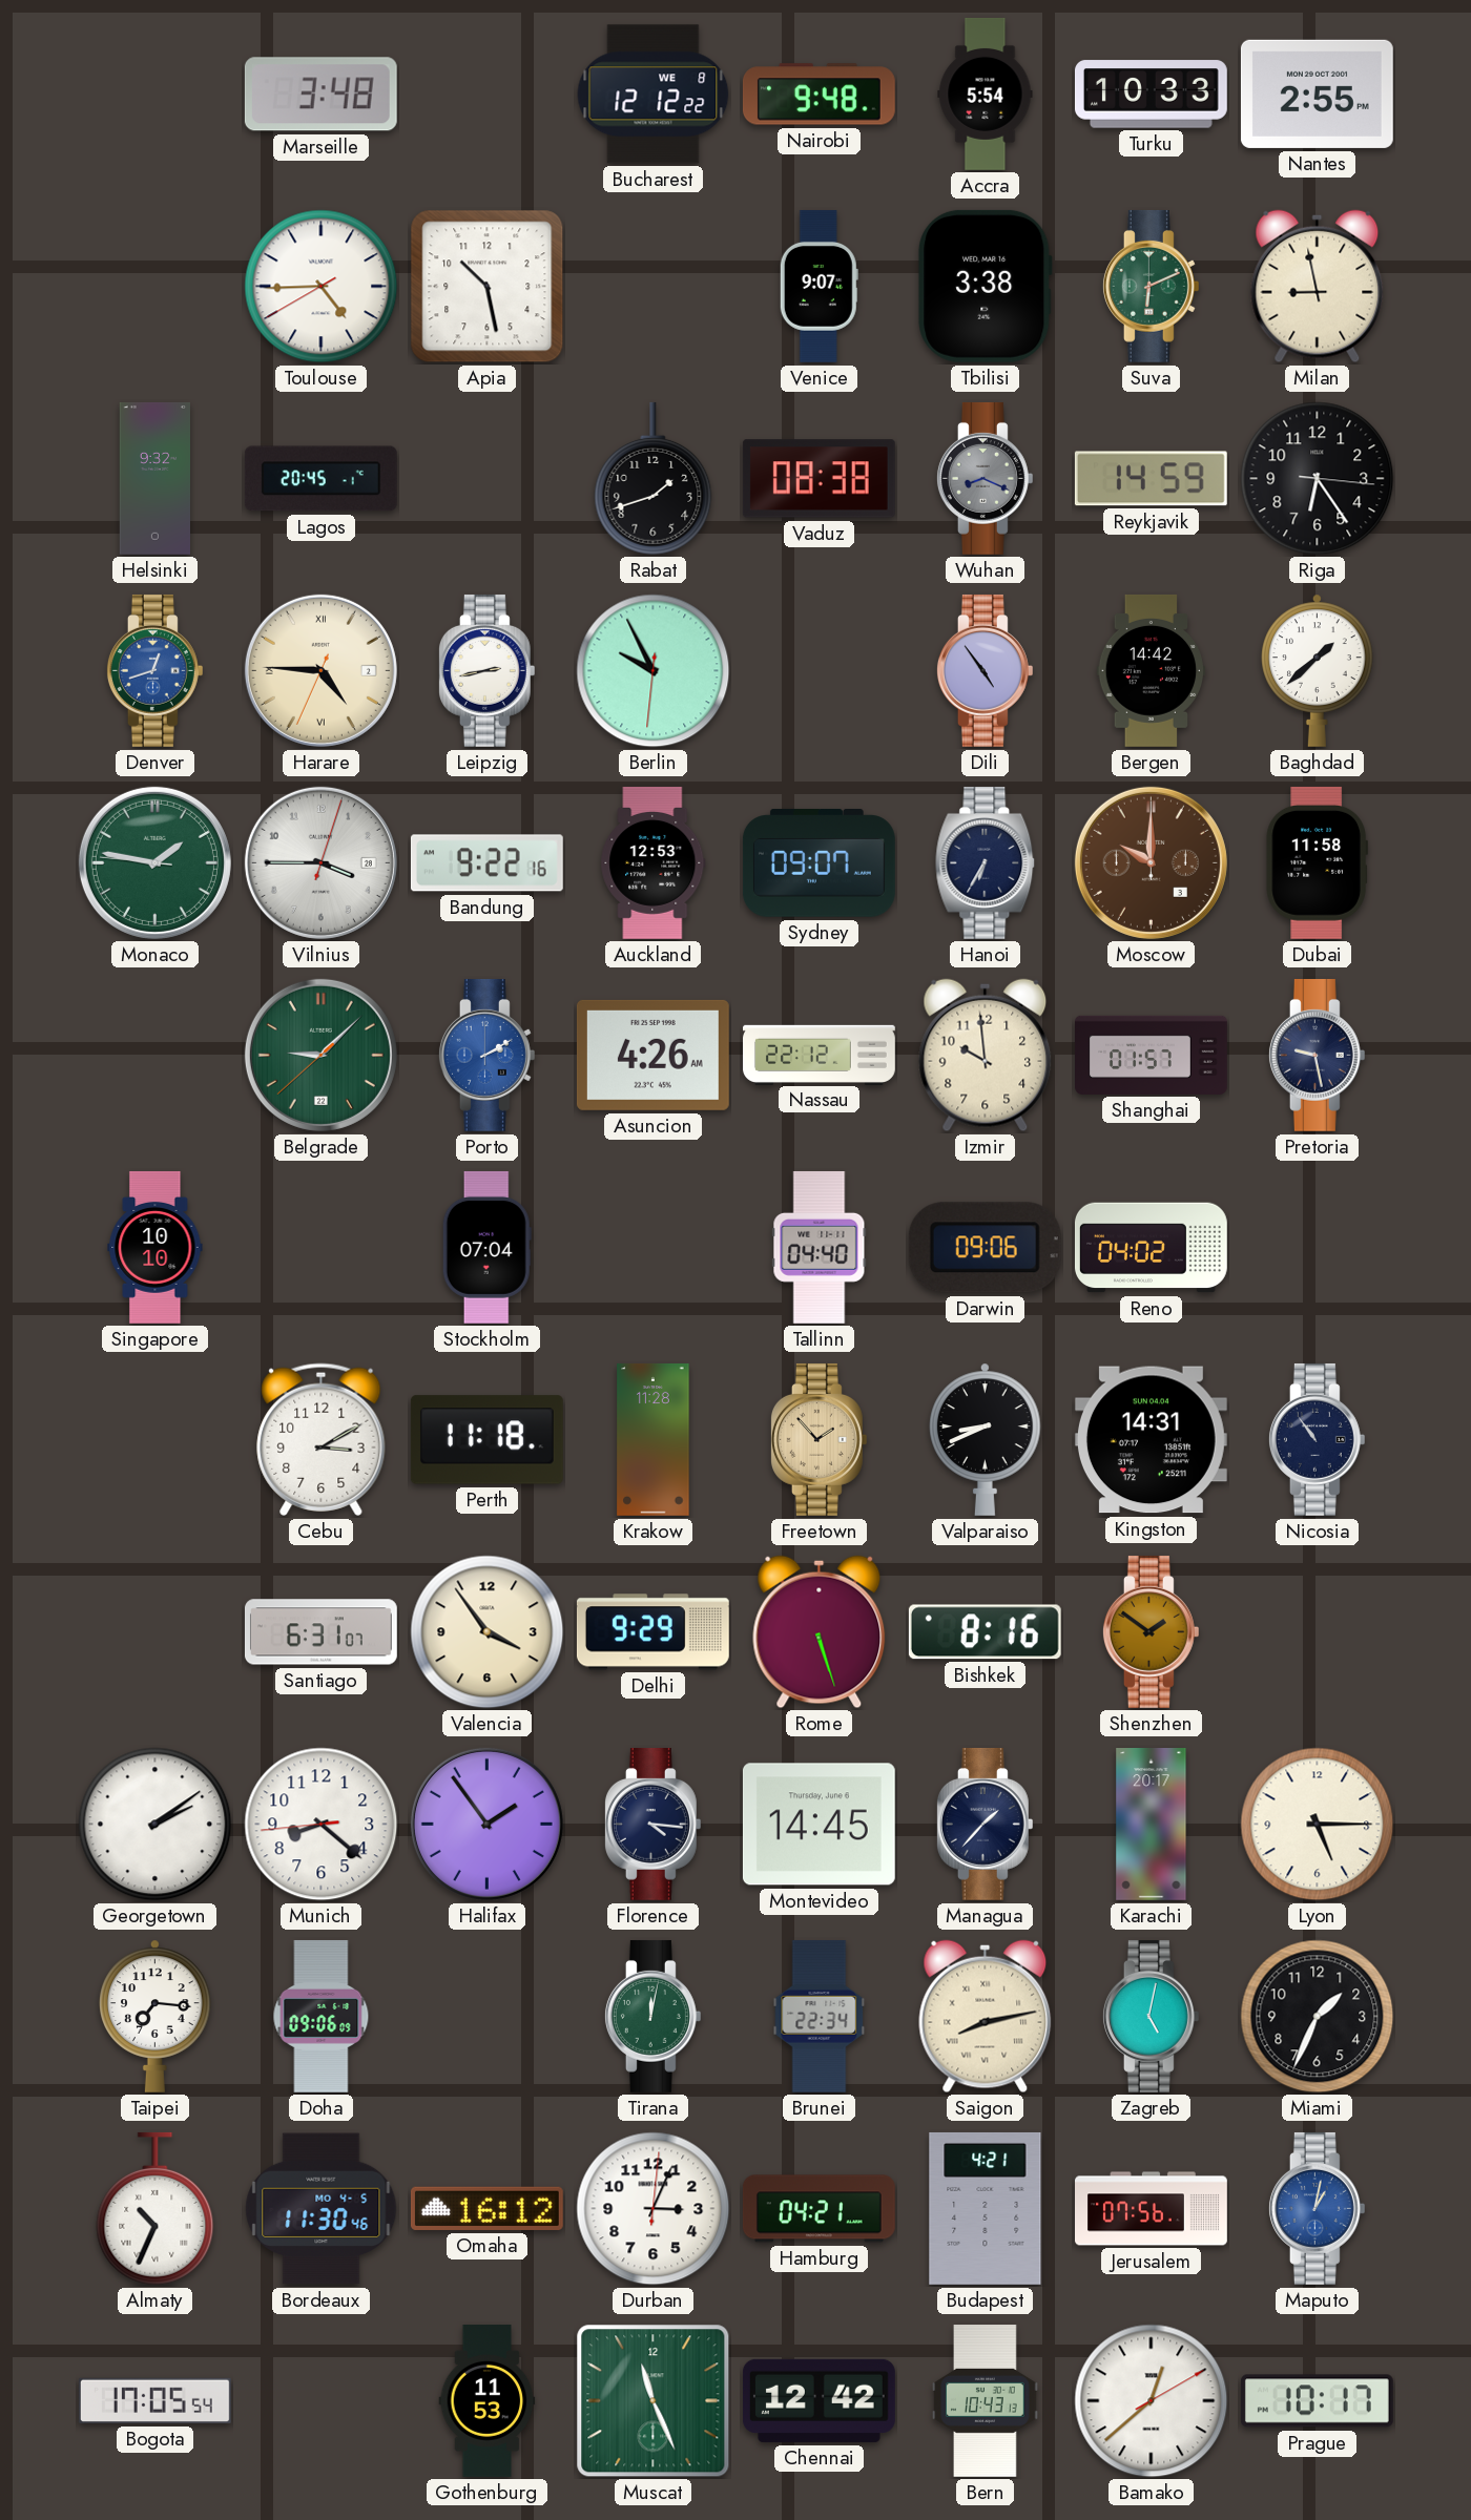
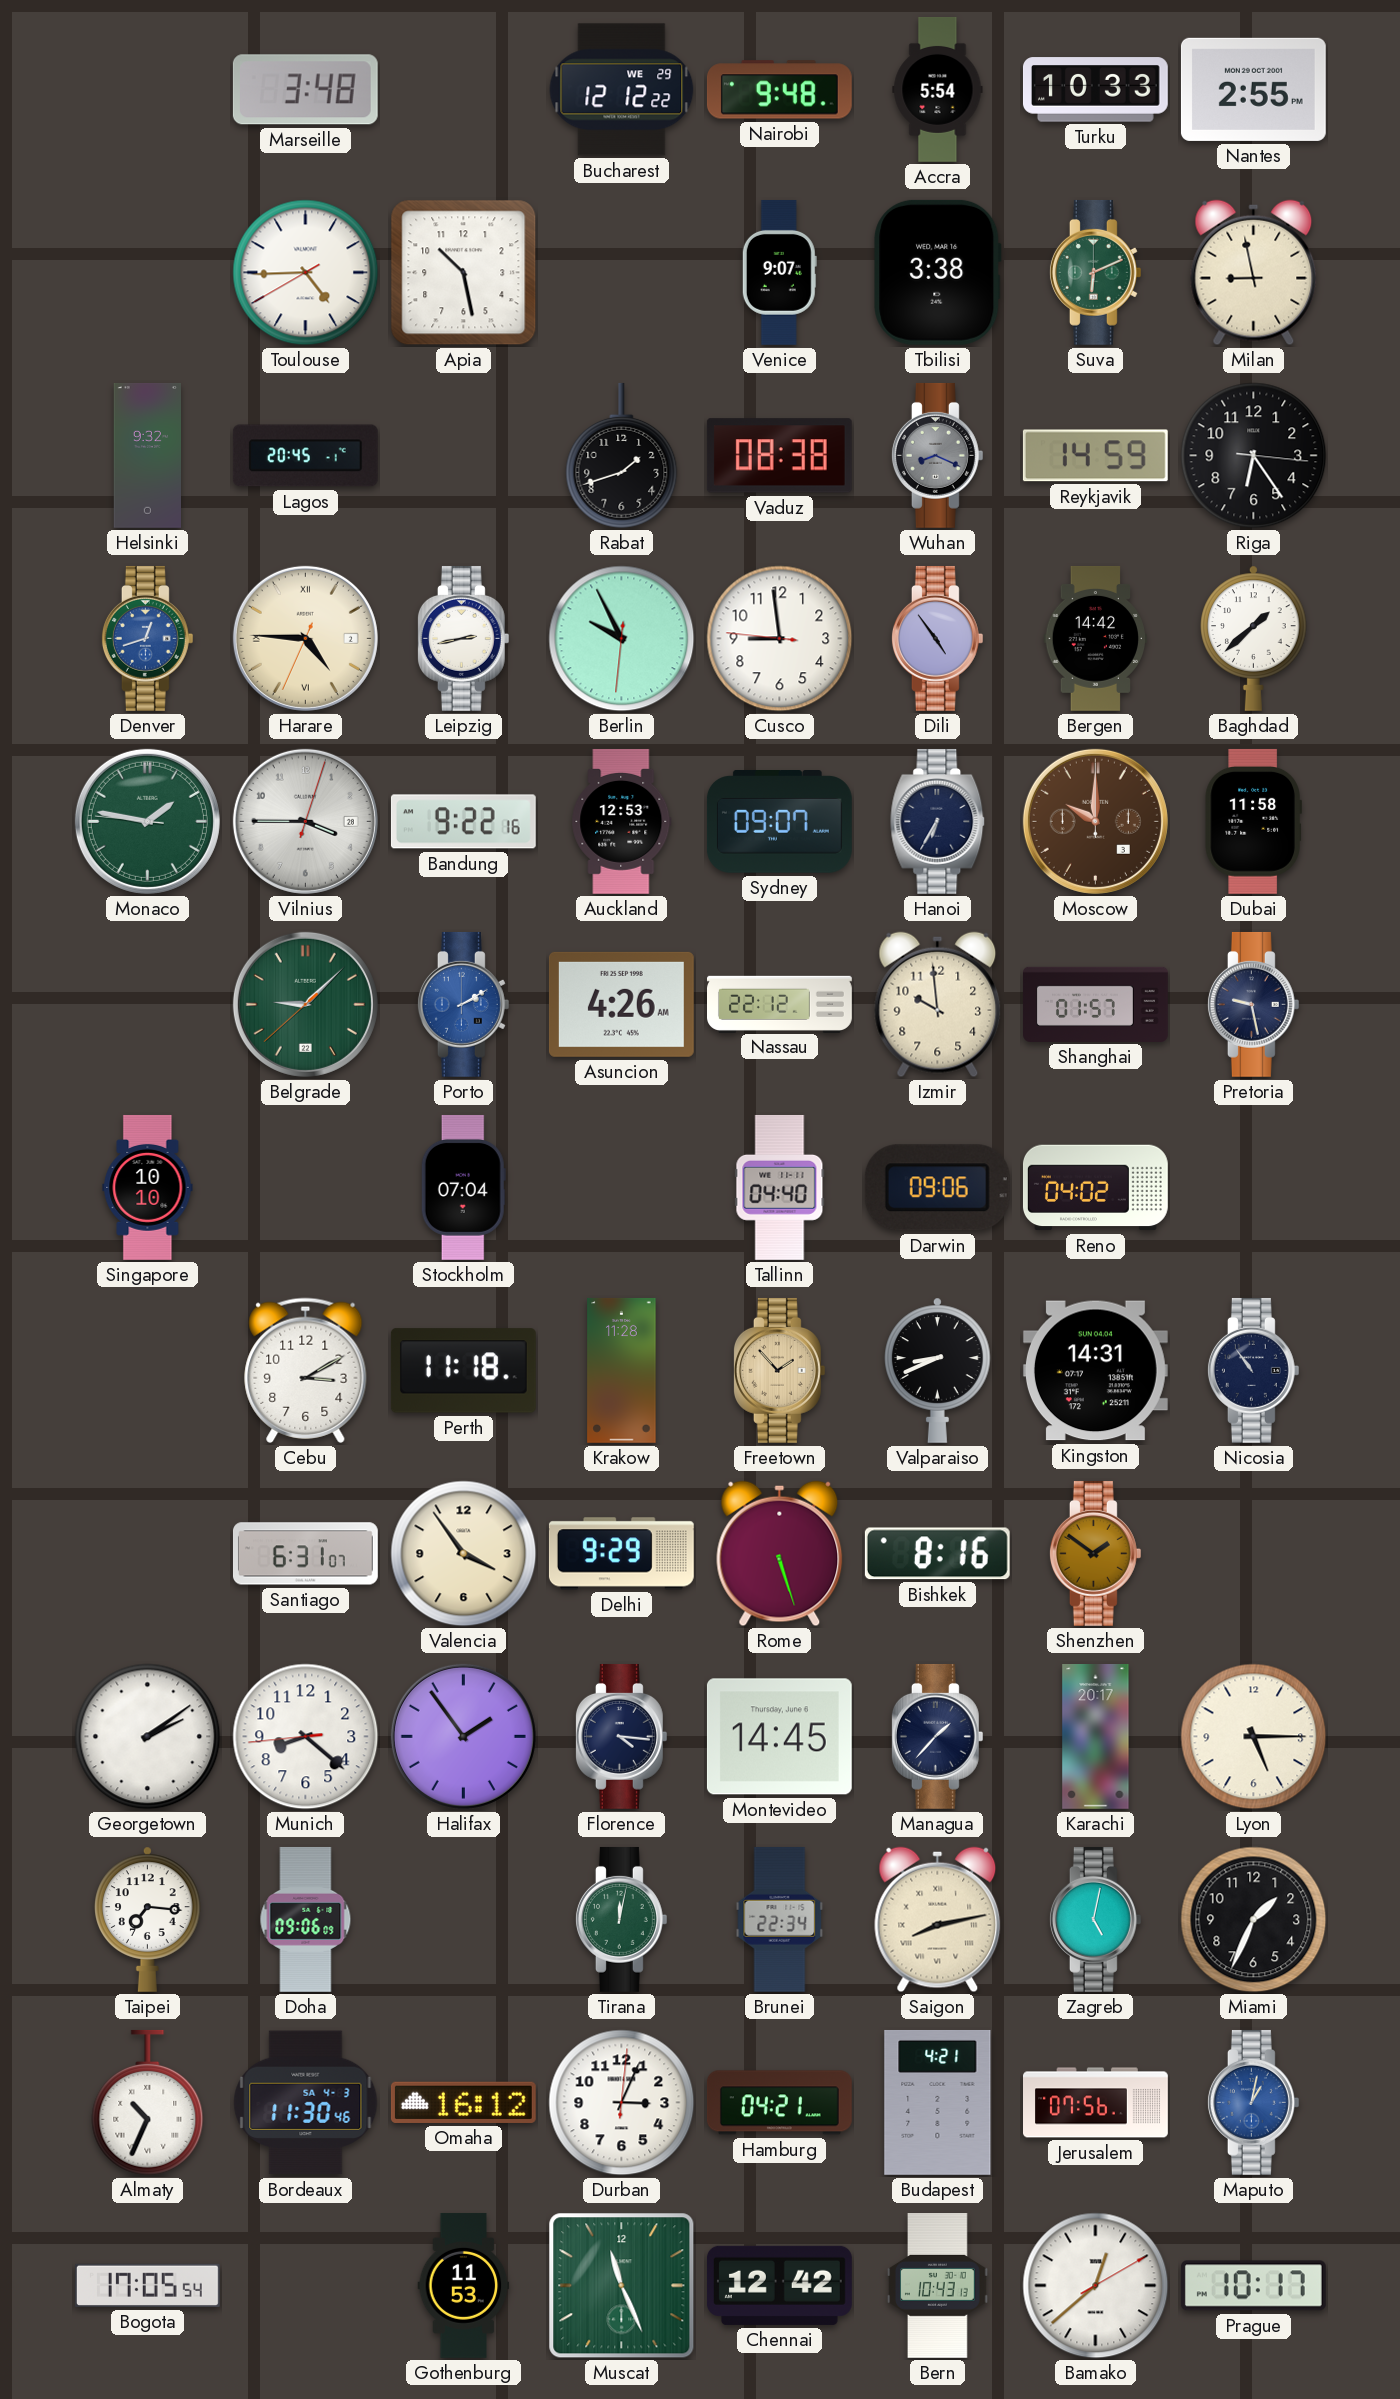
Bucharest date: WE 8 -> WE 29
Cusco: none -> 8:58
Bordeaux date: MO 4-5 -> SA 4-3
